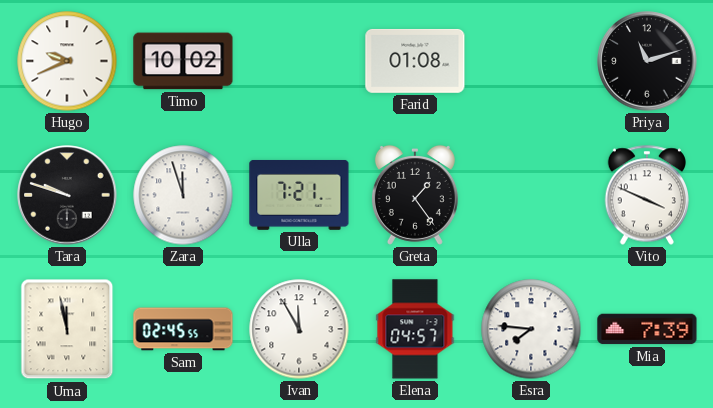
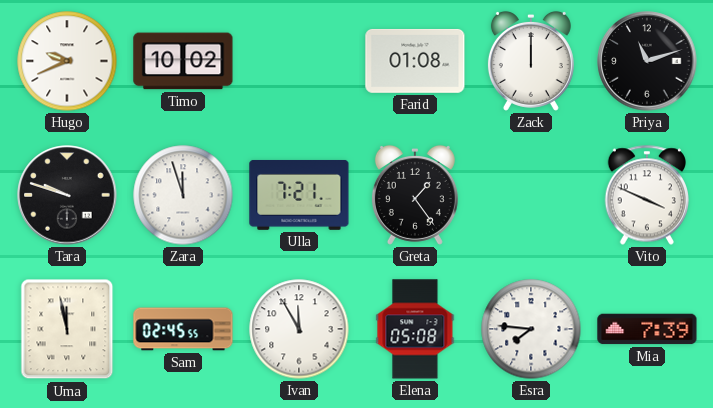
Zack: none -> 12:00
Elena: 04:57 -> 05:08
